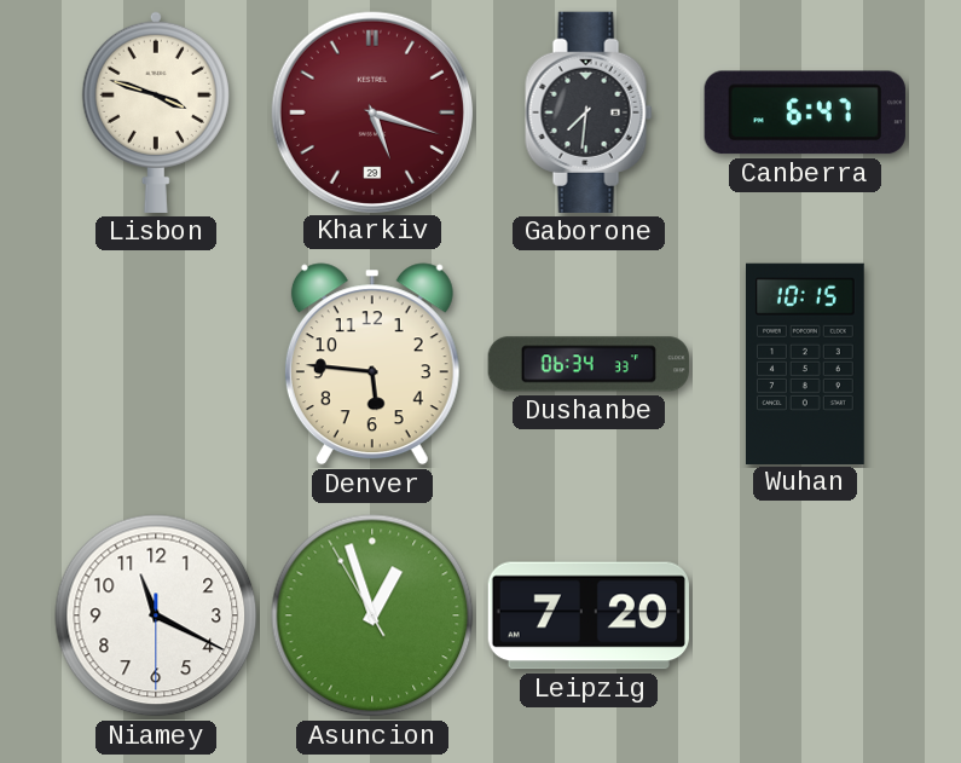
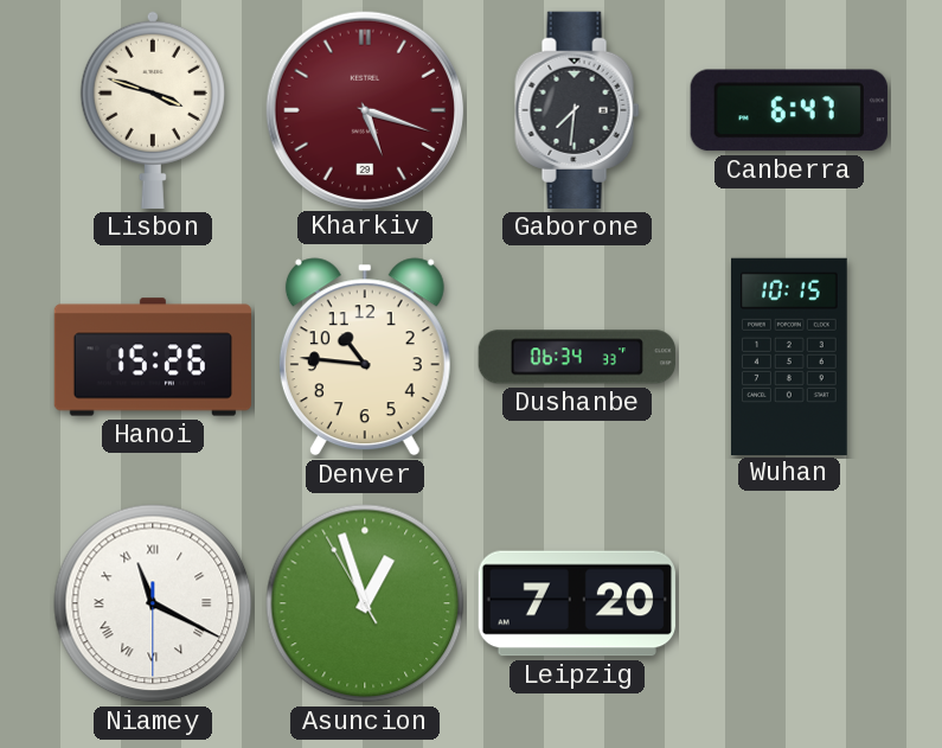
Hanoi: none -> 15:26
Denver: 5:46 -> 10:46
Niamey numerals: Arabic -> Roman
